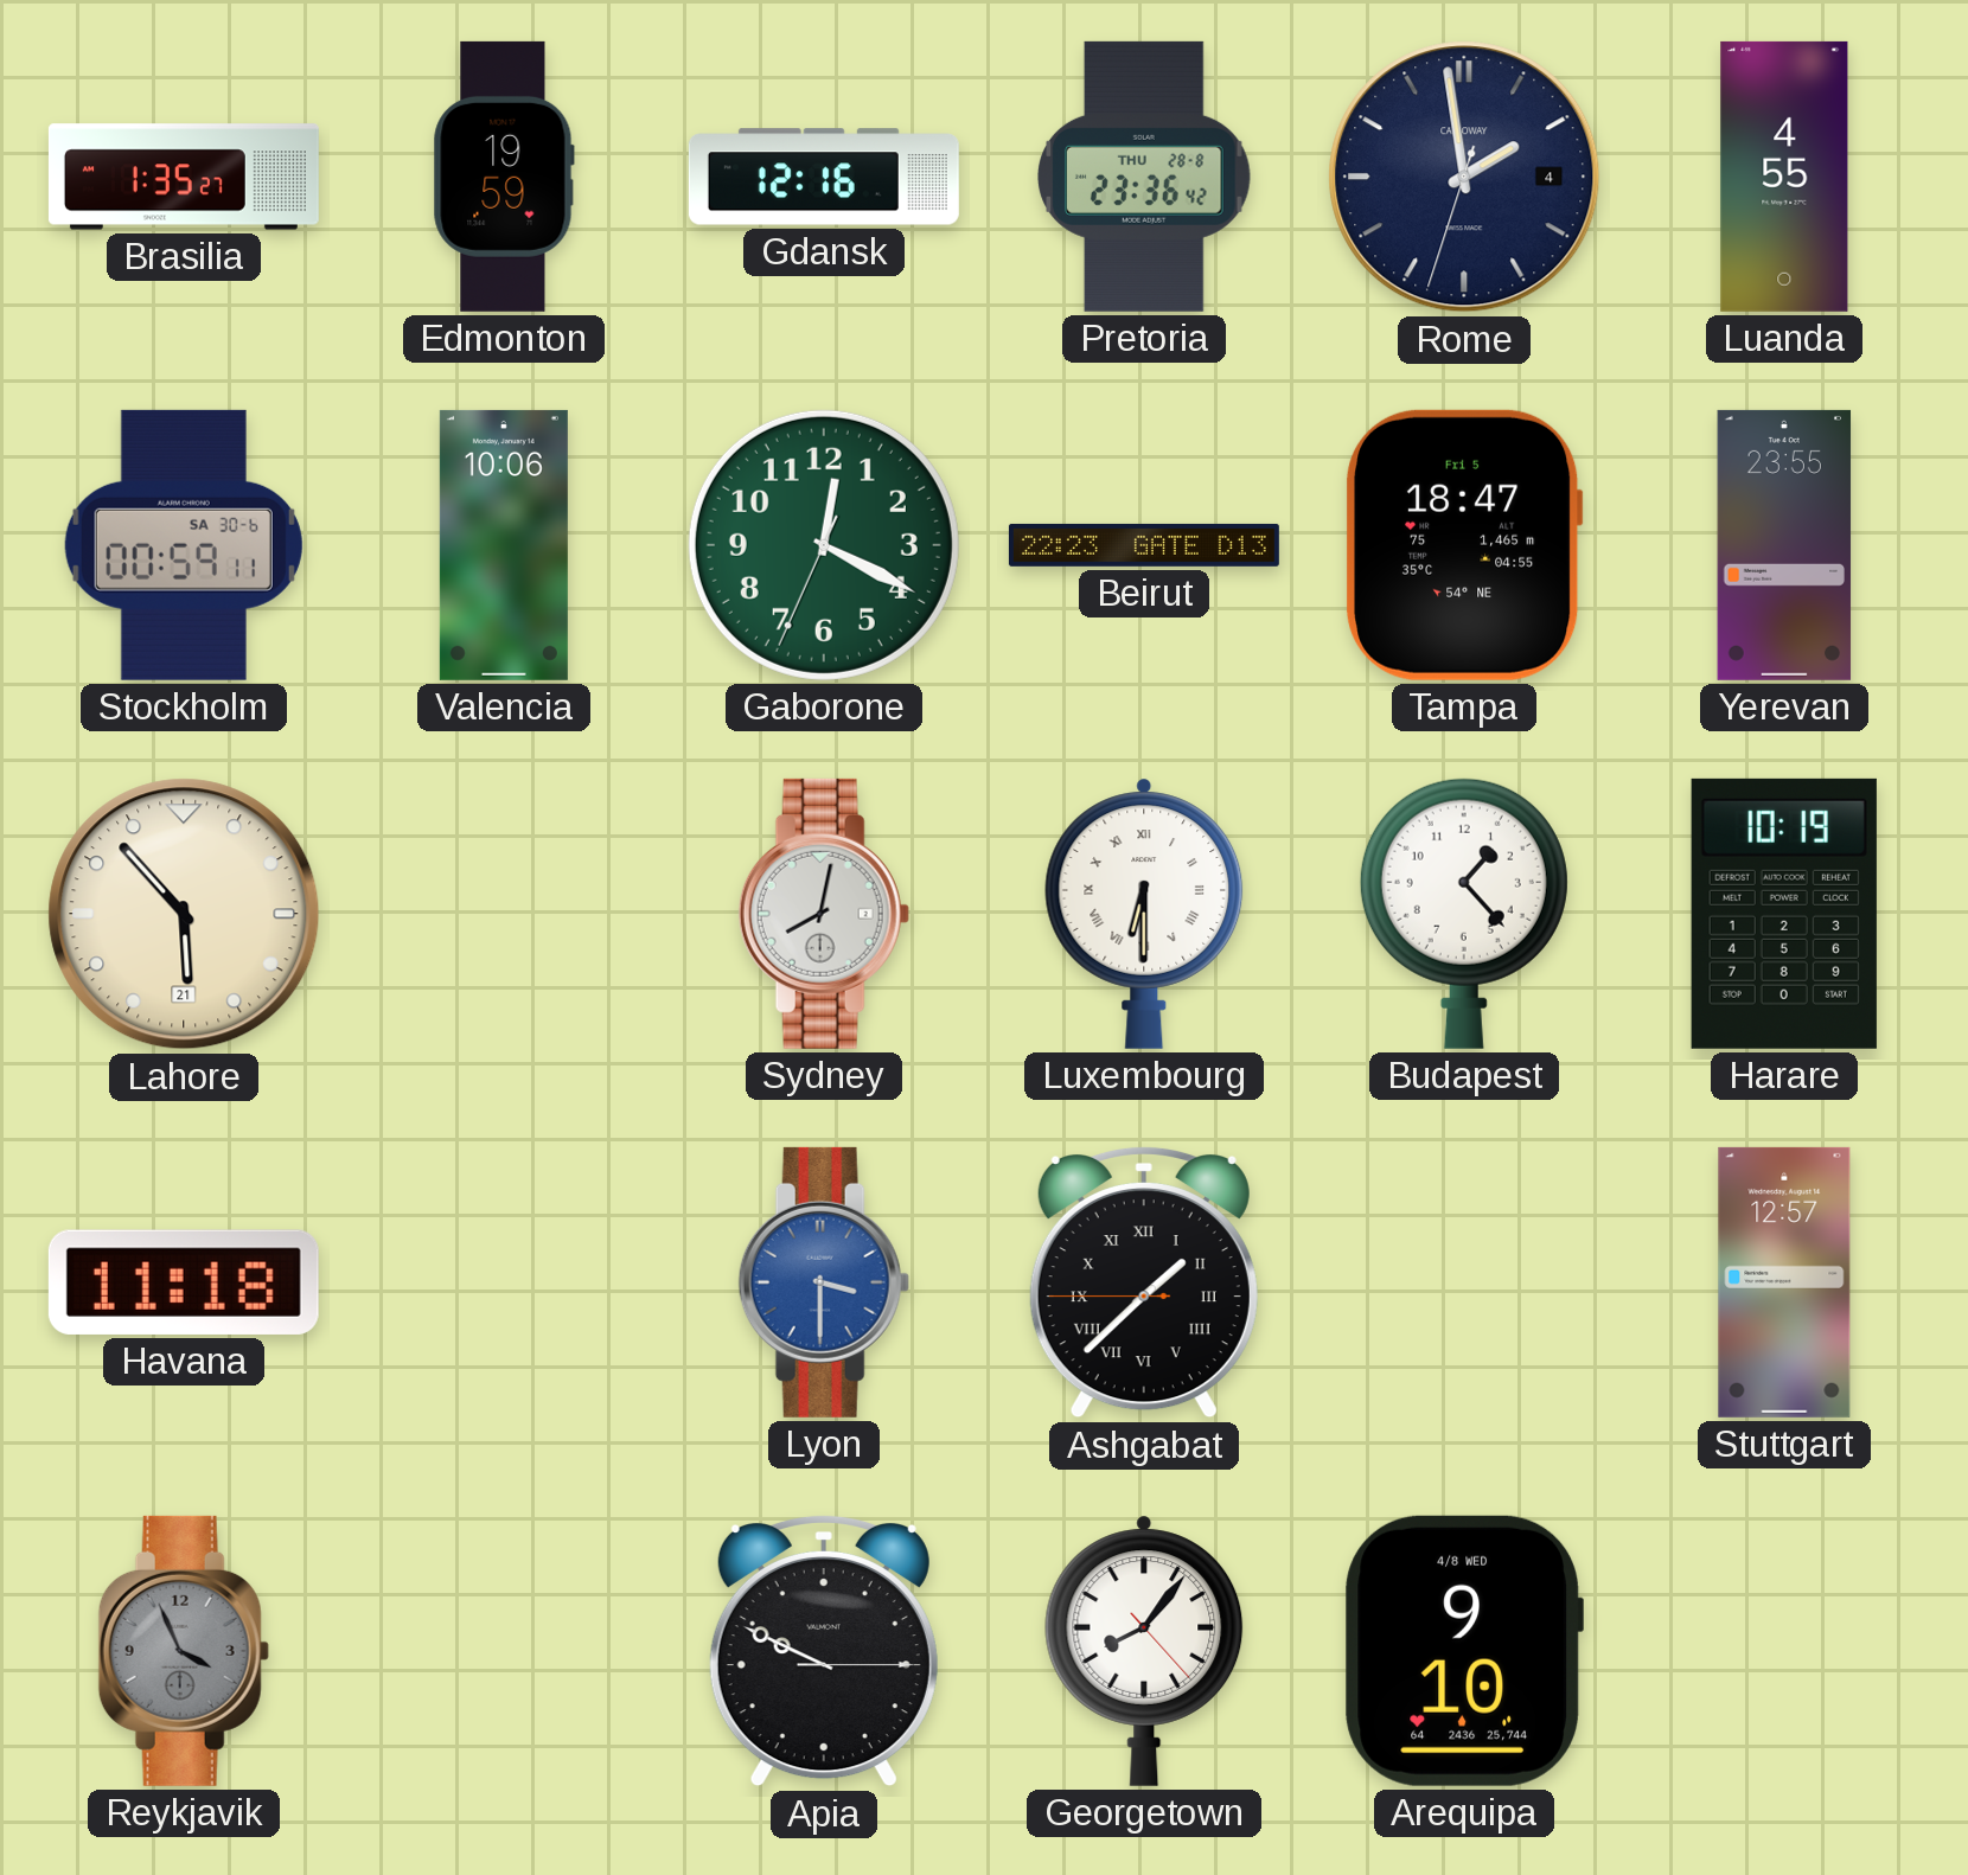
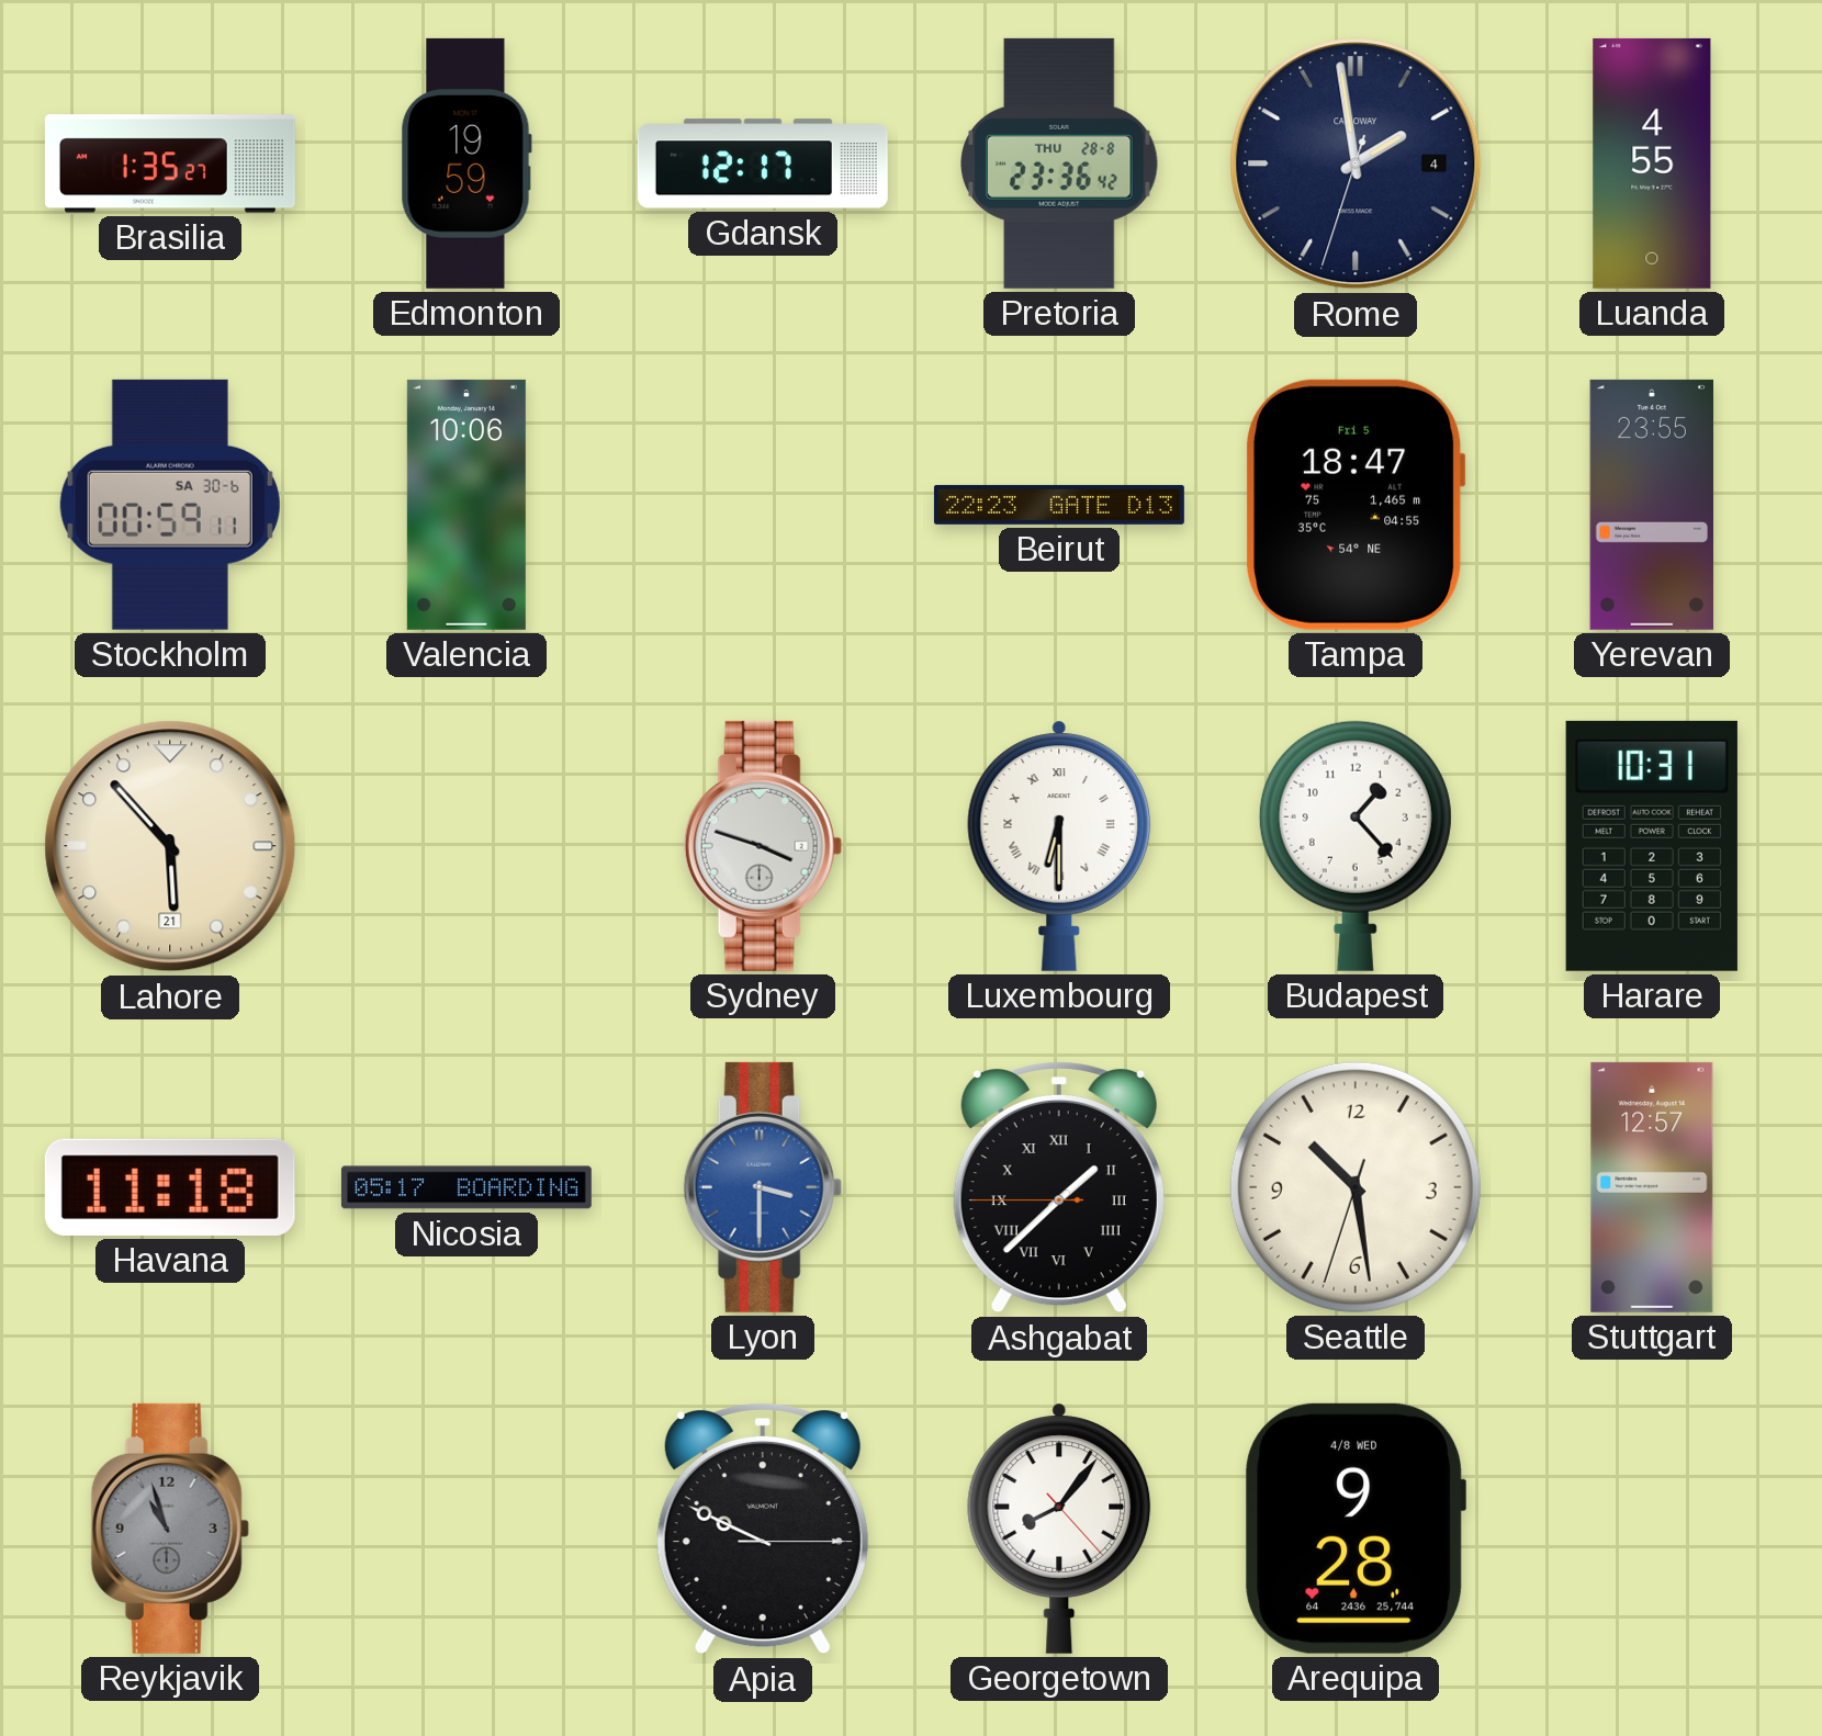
Gdansk: 12:16 -> 12:17
Gaborone: 12:19 -> none
Sydney: 8:02 -> 3:48
Harare: 10:19 -> 10:31
Nicosia: none -> 05:17
Seattle: none -> 10:28
Reykjavik: 3:56 -> 10:57
Arequipa: 9:10 -> 9:28
